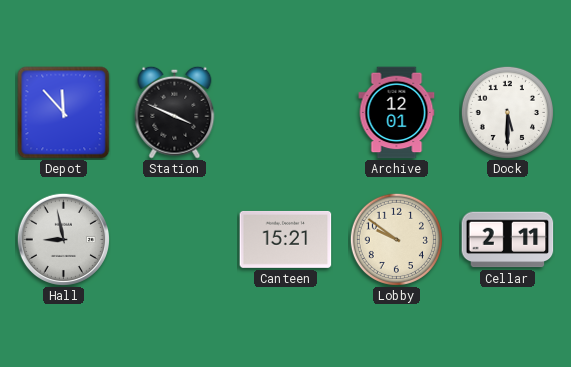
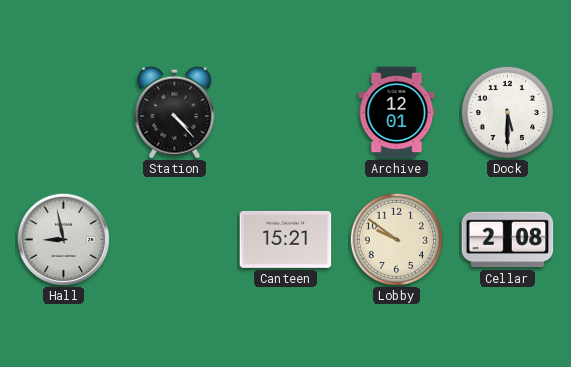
Depot: 11:53 -> none
Station: 3:49 -> 4:23
Cellar: 2:11 -> 2:08
